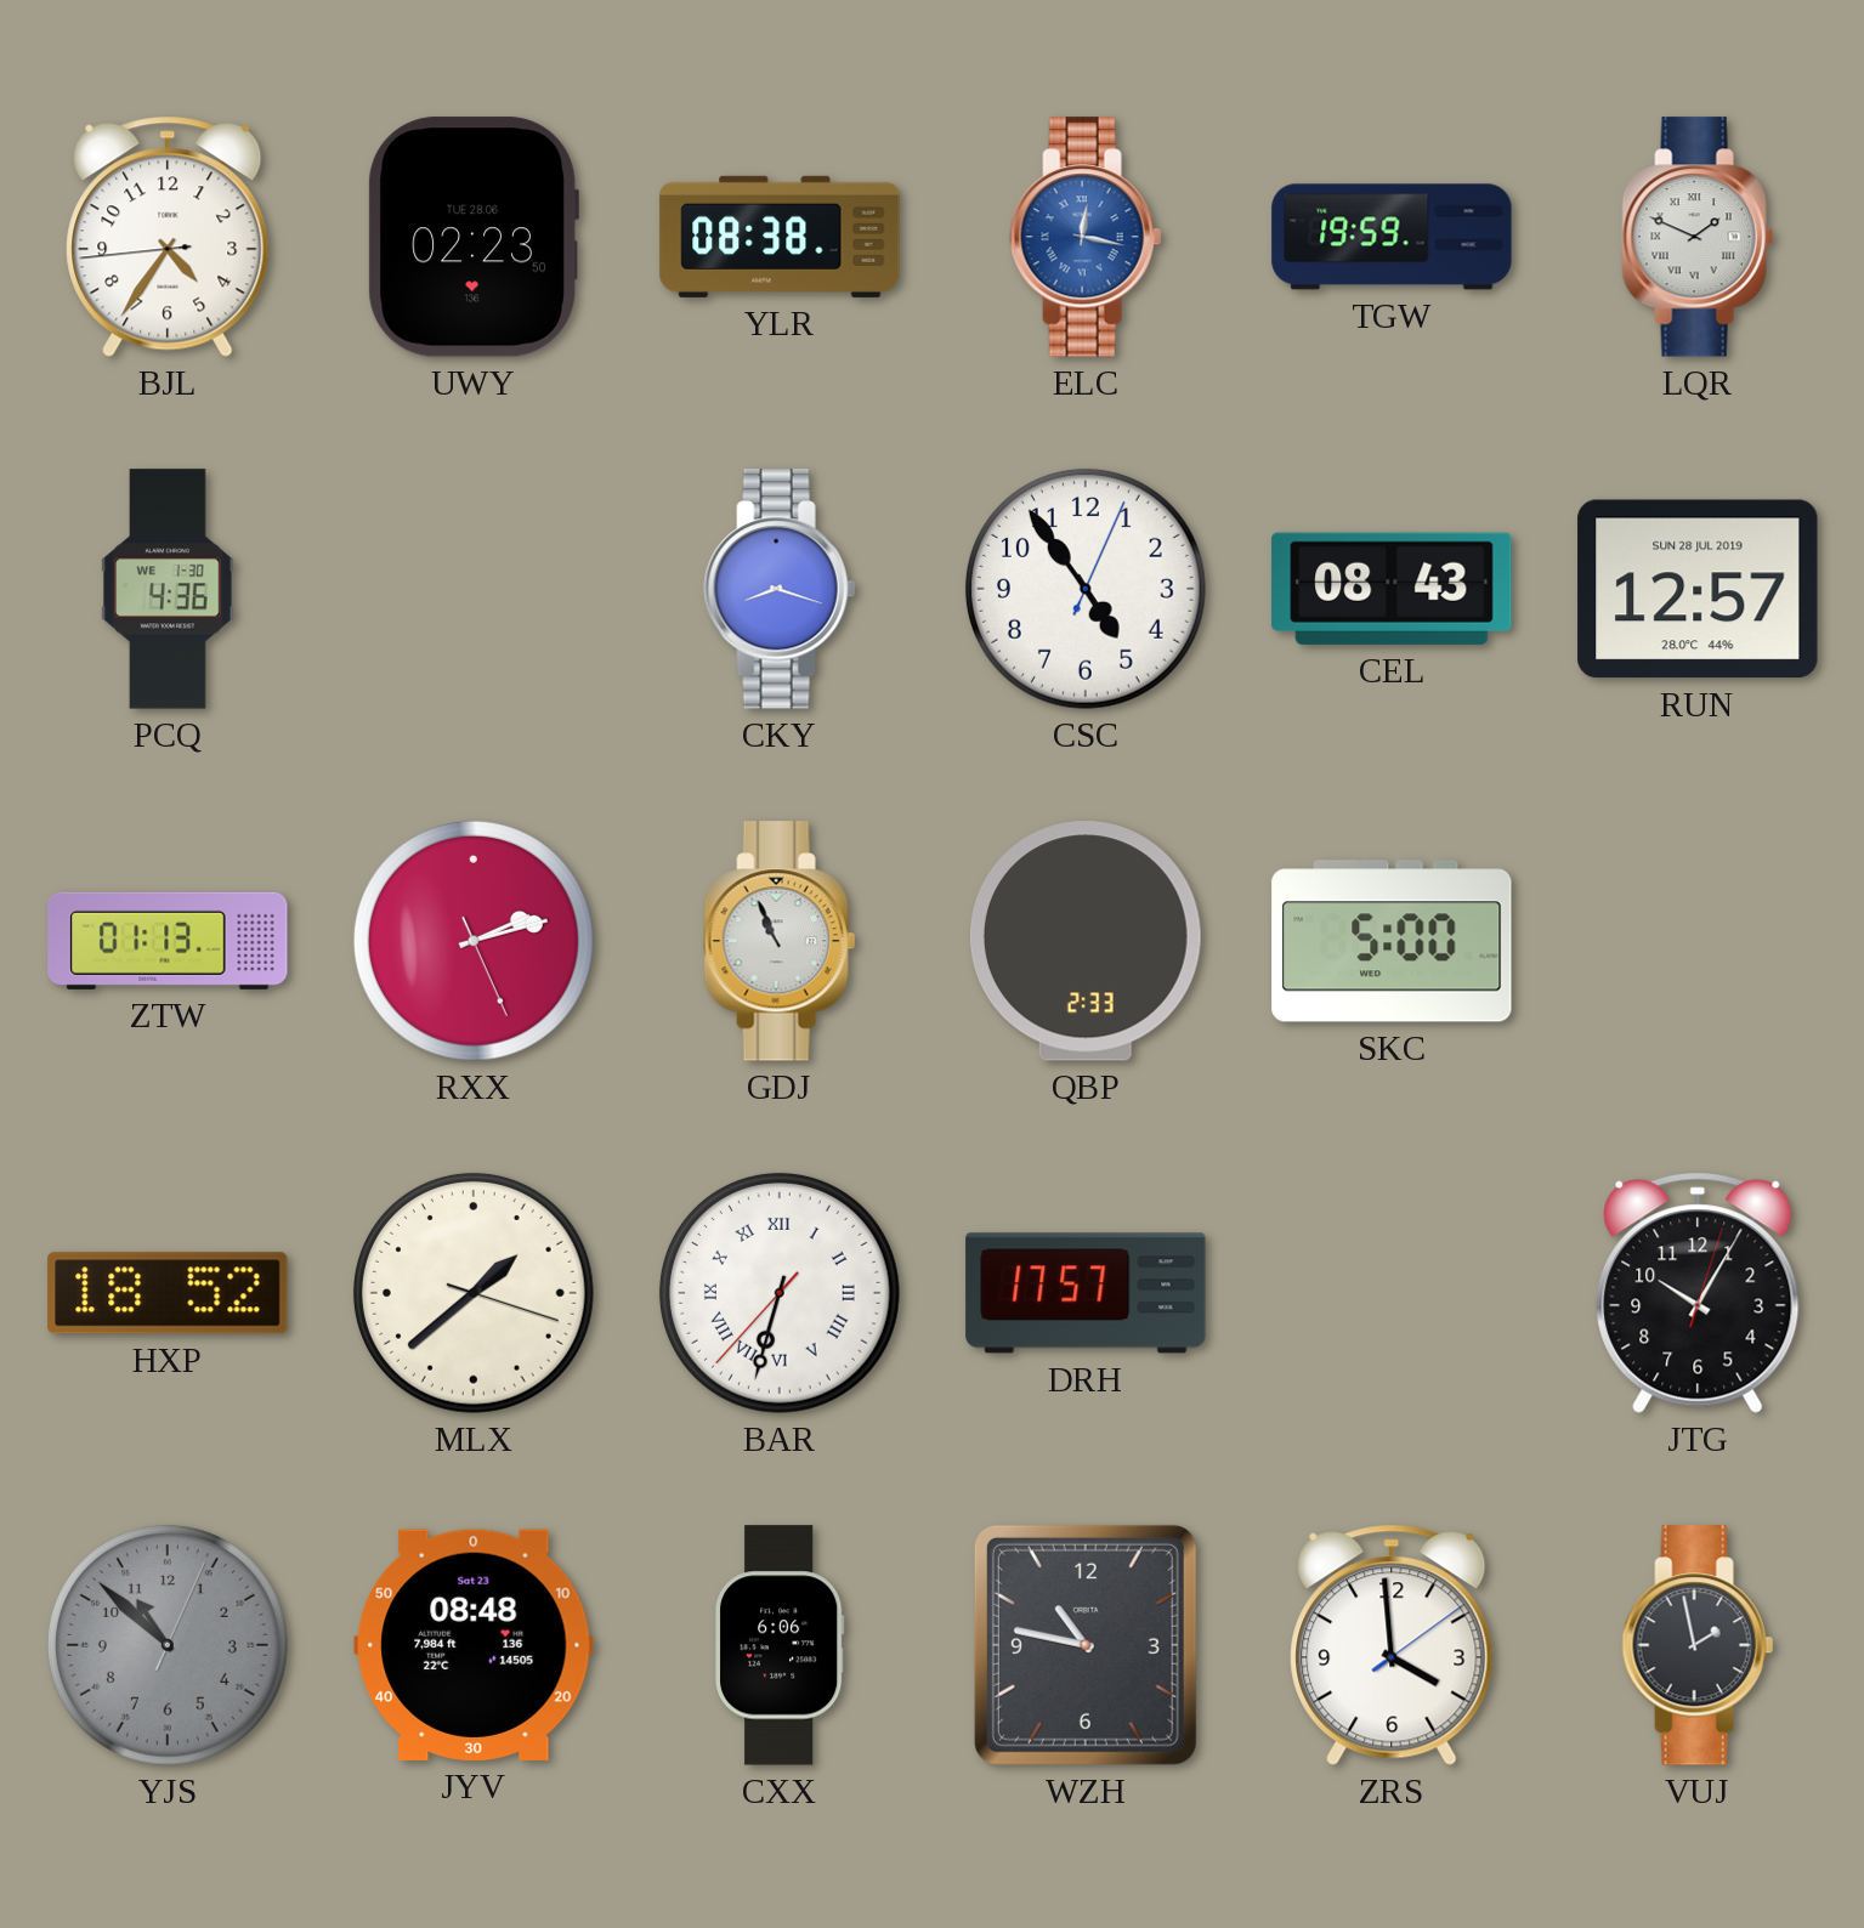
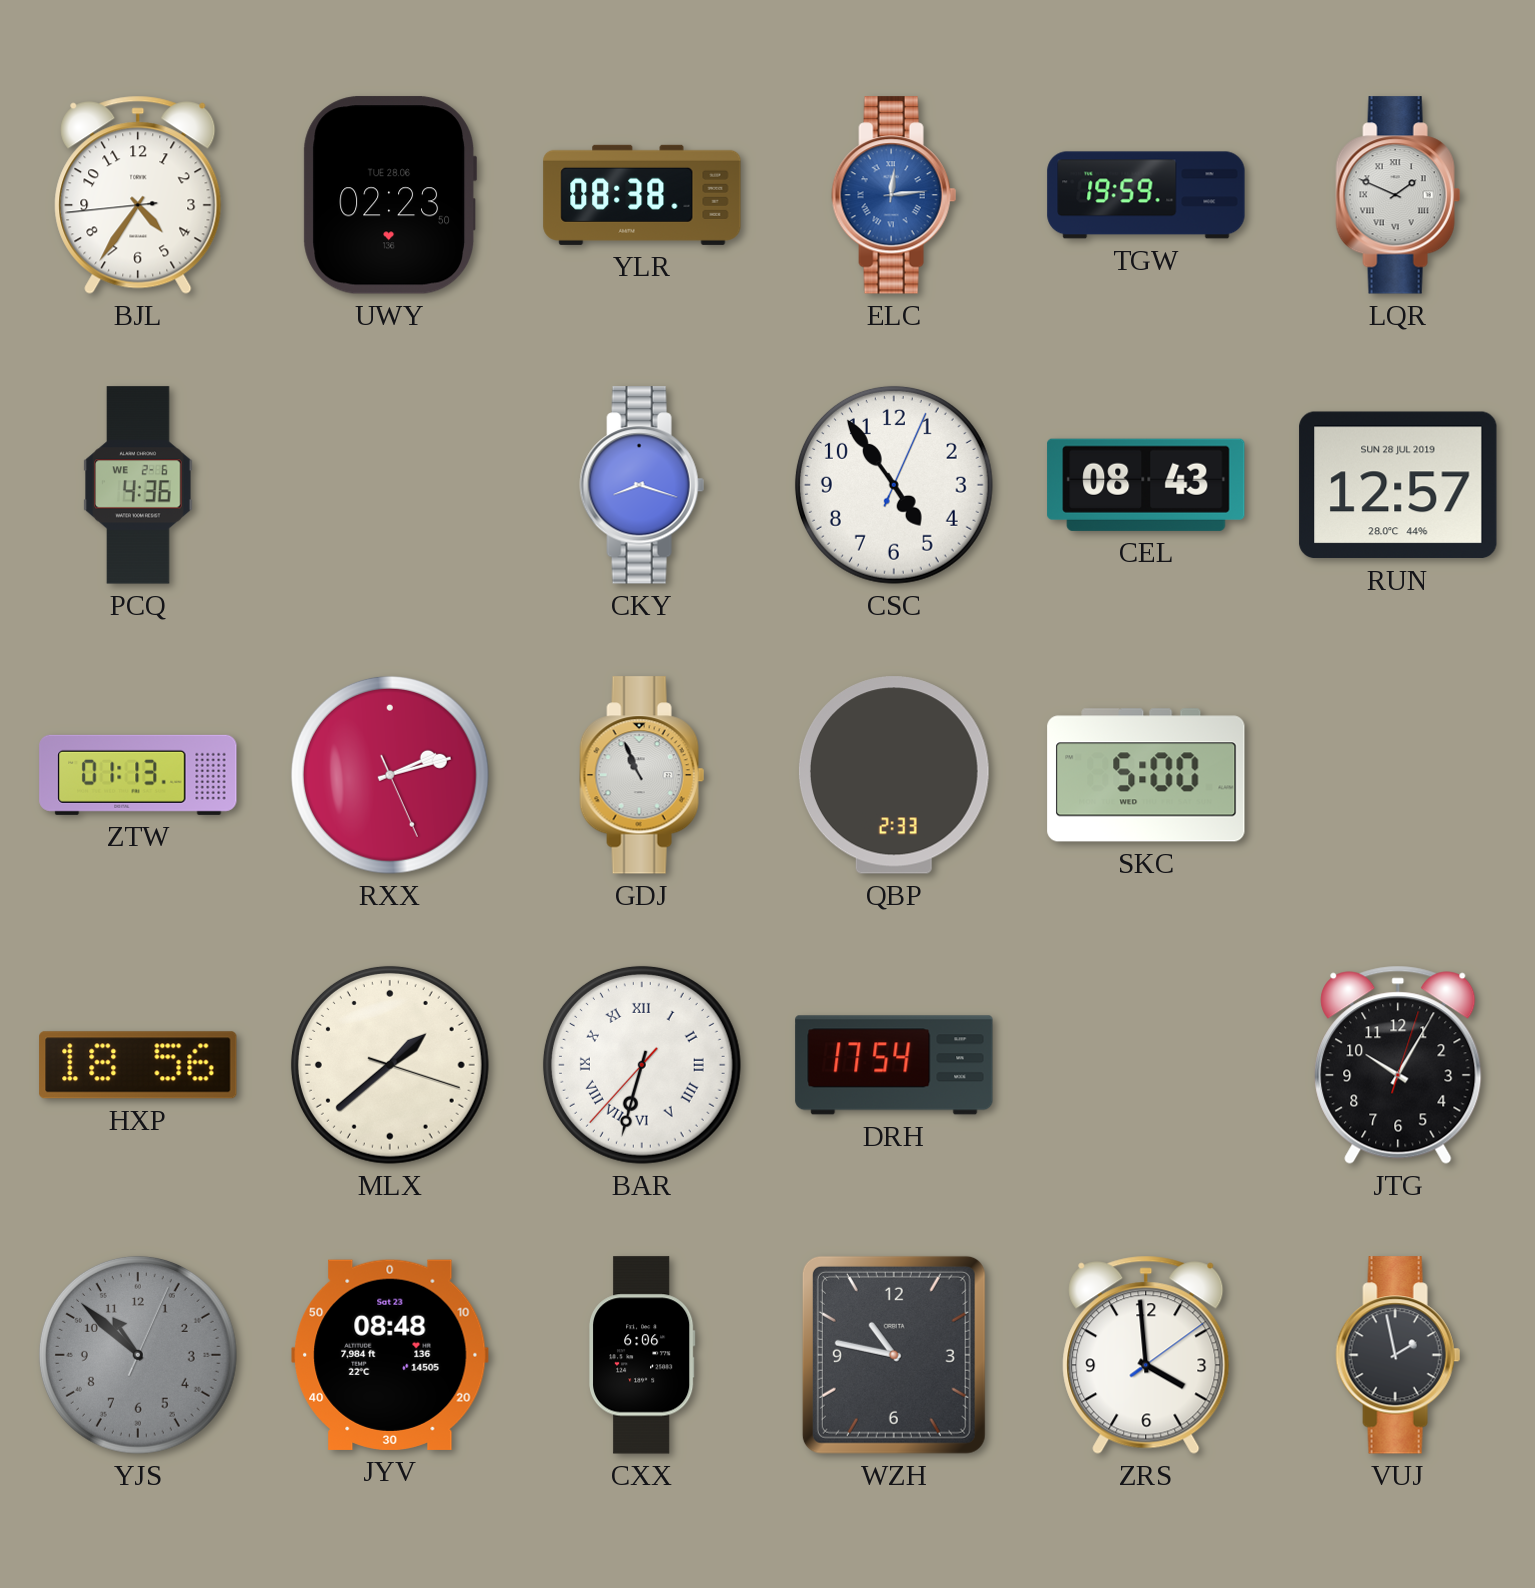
ELC: 12:17 -> 12:14
PCQ date: WE 1-30 -> WE 2-6
HXP: 18:52 -> 18:56
DRH: 17:57 -> 17:54
